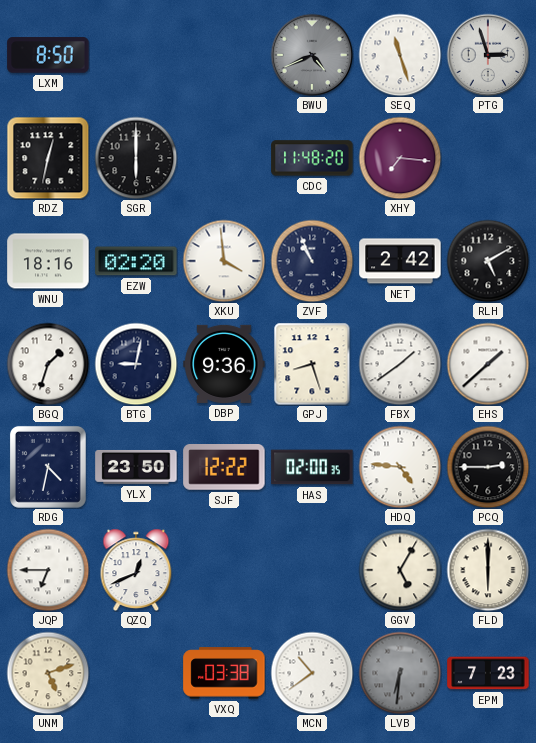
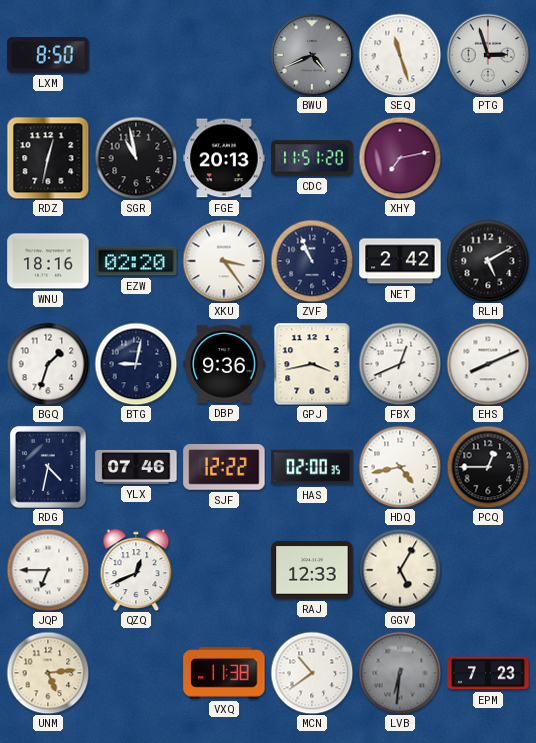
SGR: 6:00 -> 10:58
FGE: none -> 20:13
CDC: 11:48 -> 11:51
XHY: 7:16 -> 7:13
XKU: 3:59 -> 3:24
GPJ: 8:27 -> 3:43
FBX: 1:39 -> 12:41
EHS: 1:38 -> 8:11
YLX: 23:50 -> 07:46
HDQ: 4:46 -> 4:43
PCQ: 2:45 -> 12:45
RAJ: none -> 12:33
FLD: 6:00 -> none
UNM: 5:12 -> 5:14
VXQ: 03:38 -> 11:38
